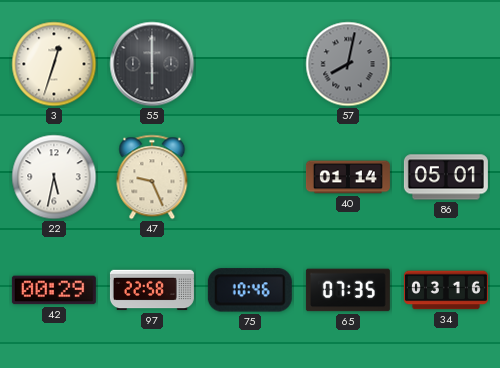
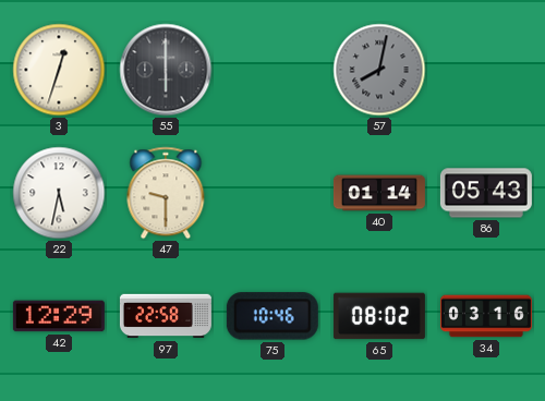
47: 9:26 -> 9:30
86: 05:01 -> 05:43
42: 00:29 -> 12:29
65: 07:35 -> 08:02
